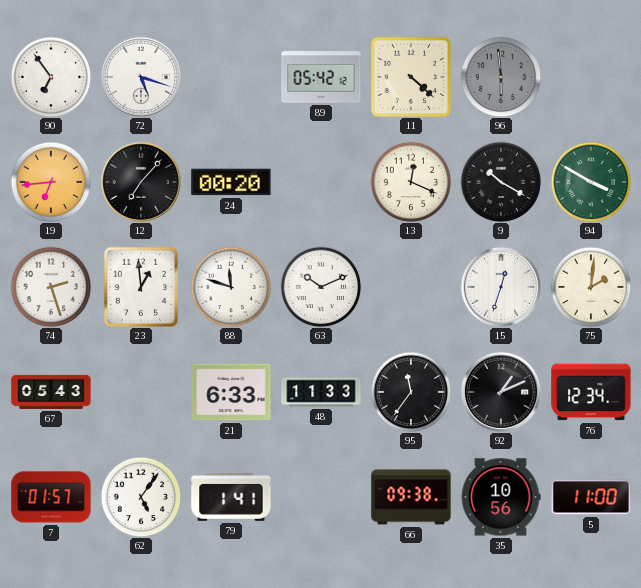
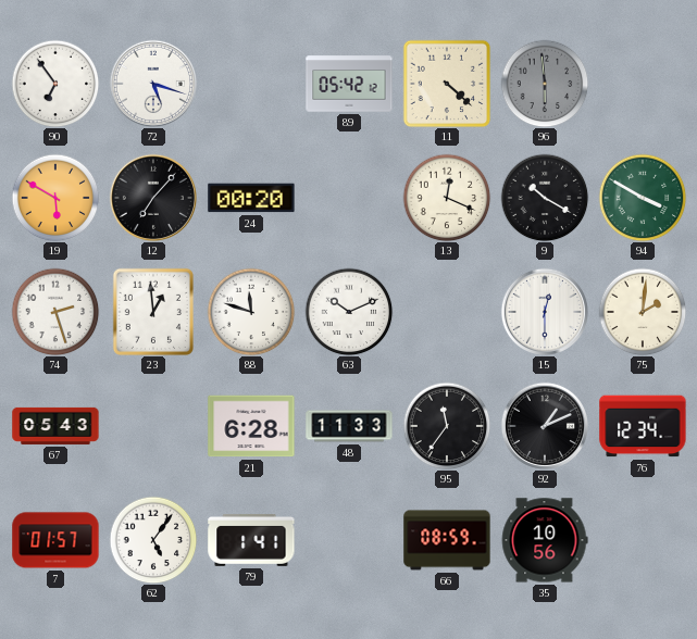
19: 6:44 -> 5:50
15: 12:33 -> 12:30
21: 6:33 -> 6:28
66: 09:38 -> 08:59
5: 11:00 -> none
